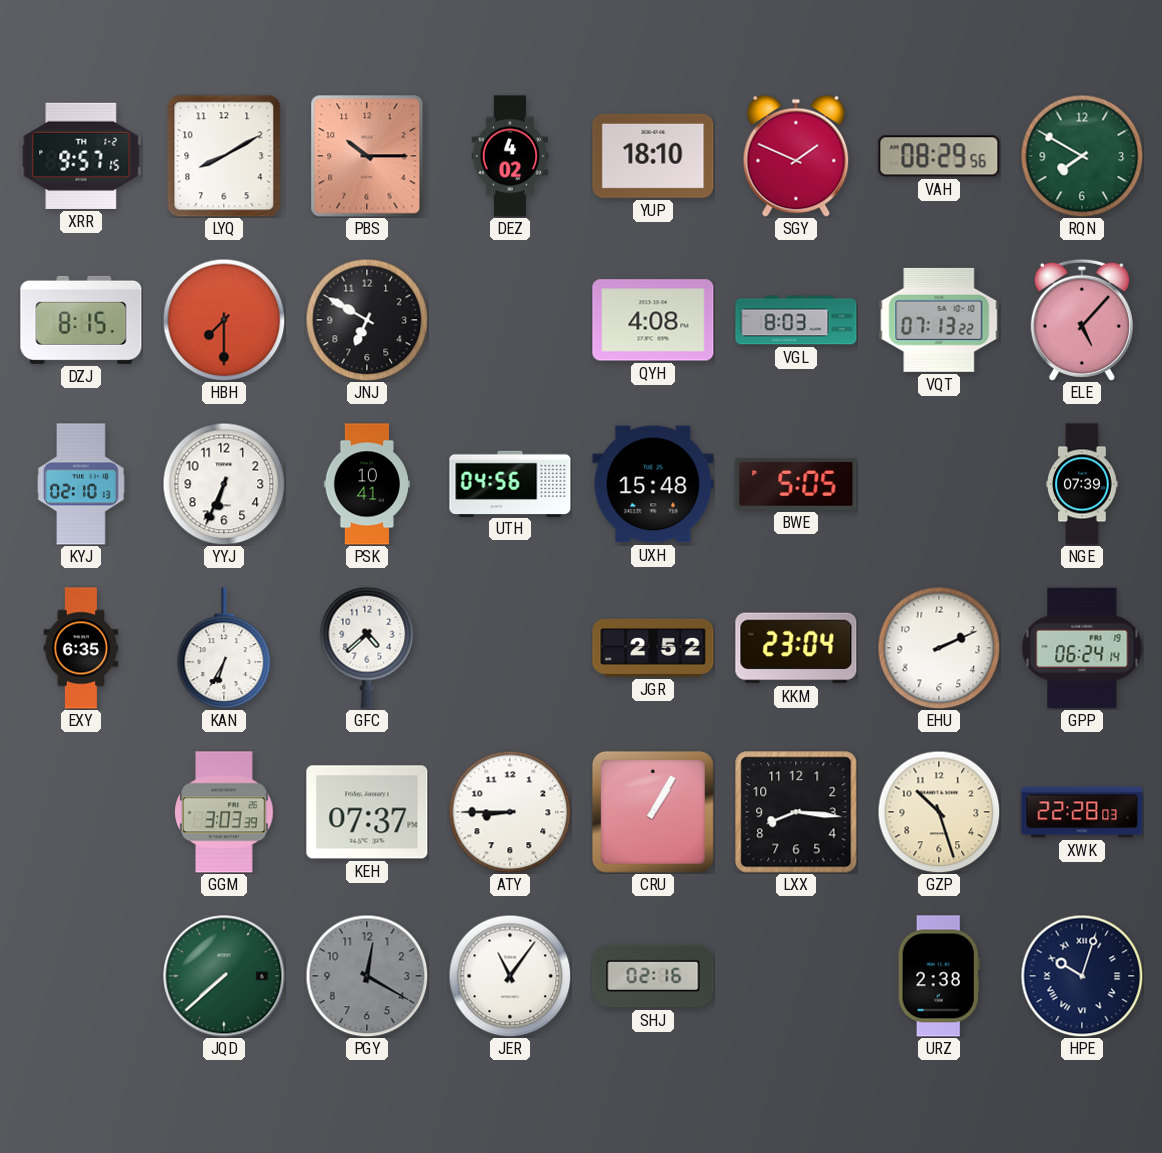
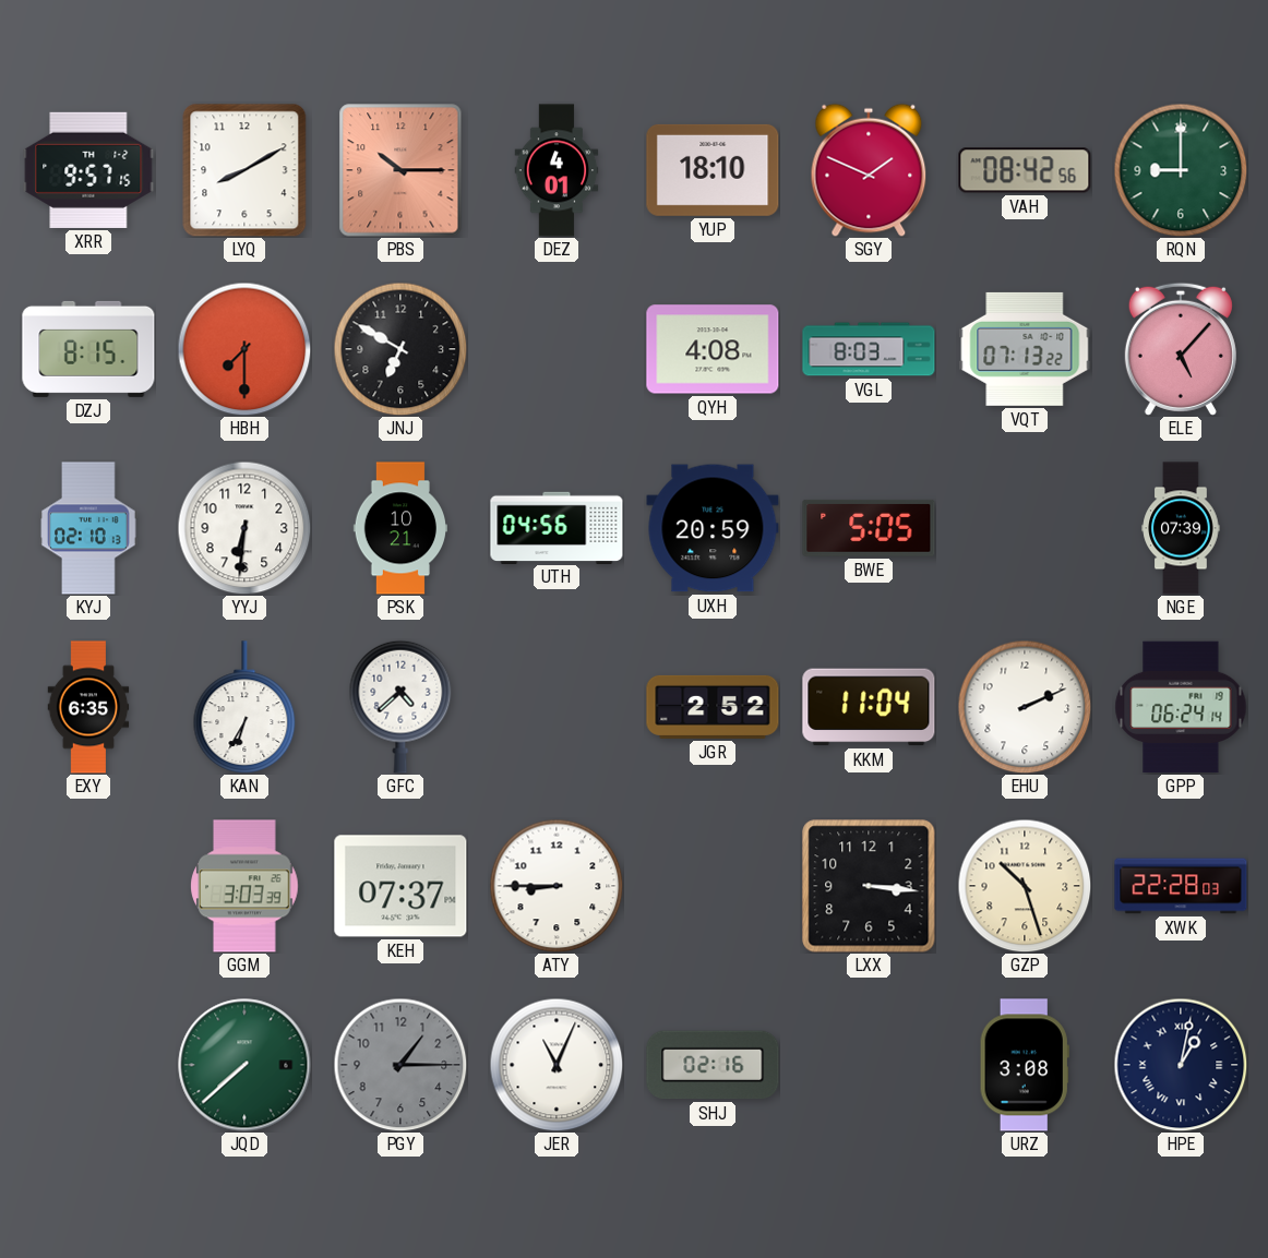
DEZ: 4:02 -> 4:01
VAH: 08:29 -> 08:42
RQN: 7:50 -> 9:00
YYJ: 6:34 -> 6:31
PSK: 10:41 -> 10:21
UXH: 15:48 -> 20:59
KKM: 23:04 -> 11:04
CRU: 1:05 -> none
LXX: 8:16 -> 3:16
PGY: 12:20 -> 1:15
JER: 11:06 -> 11:04
URZ: 2:38 -> 3:08
HPE: 10:03 -> 1:02
